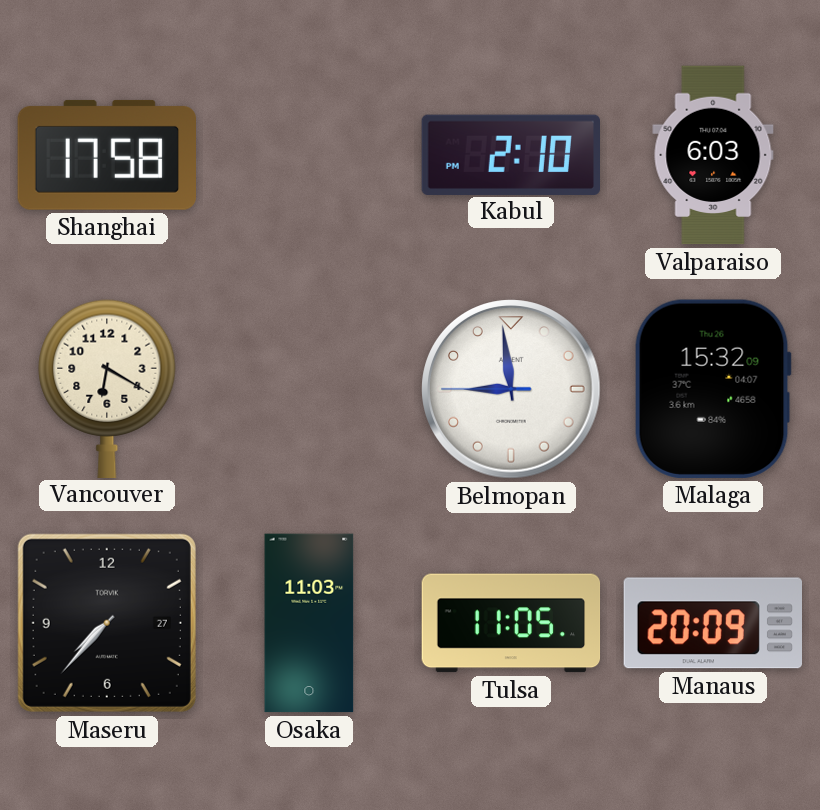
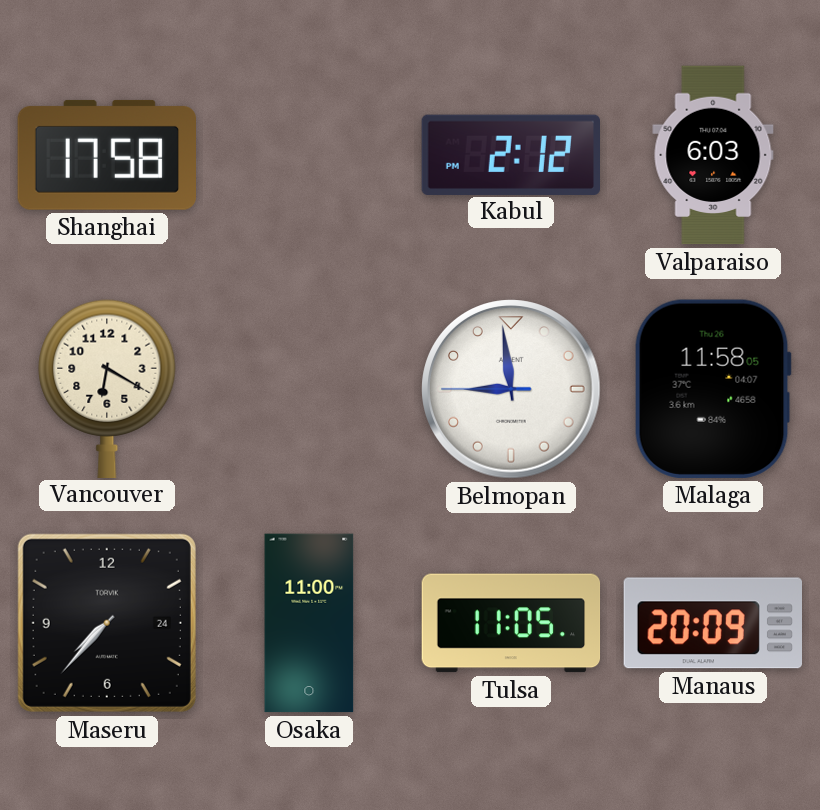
Kabul: 2:10 -> 2:12
Malaga: 15:32 -> 11:58
Maseru date: 27 -> 24
Osaka: 11:03 -> 11:00
